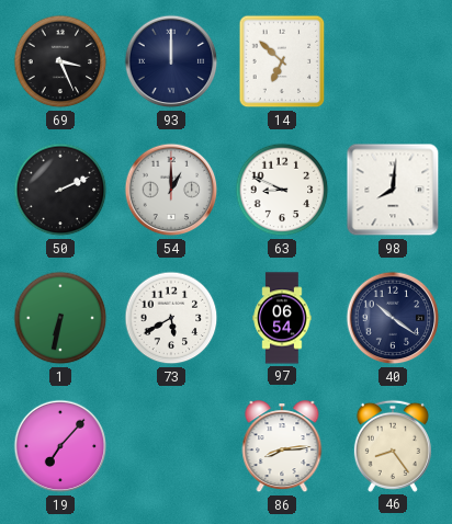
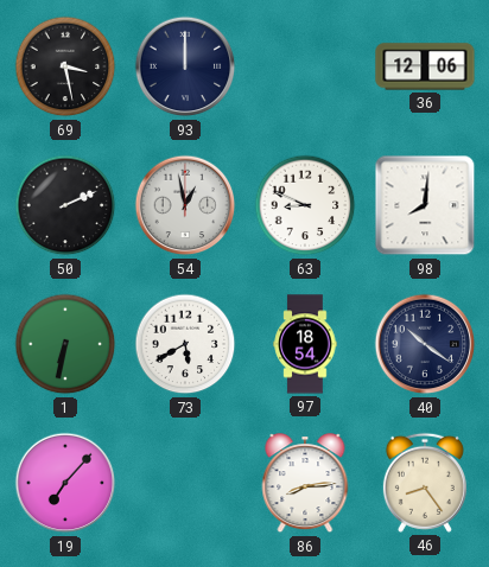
69: 3:26 -> 3:28
14: 6:52 -> none
36: none -> 12:06
54: 1:00 -> 12:58
97: 06:54 -> 18:54
